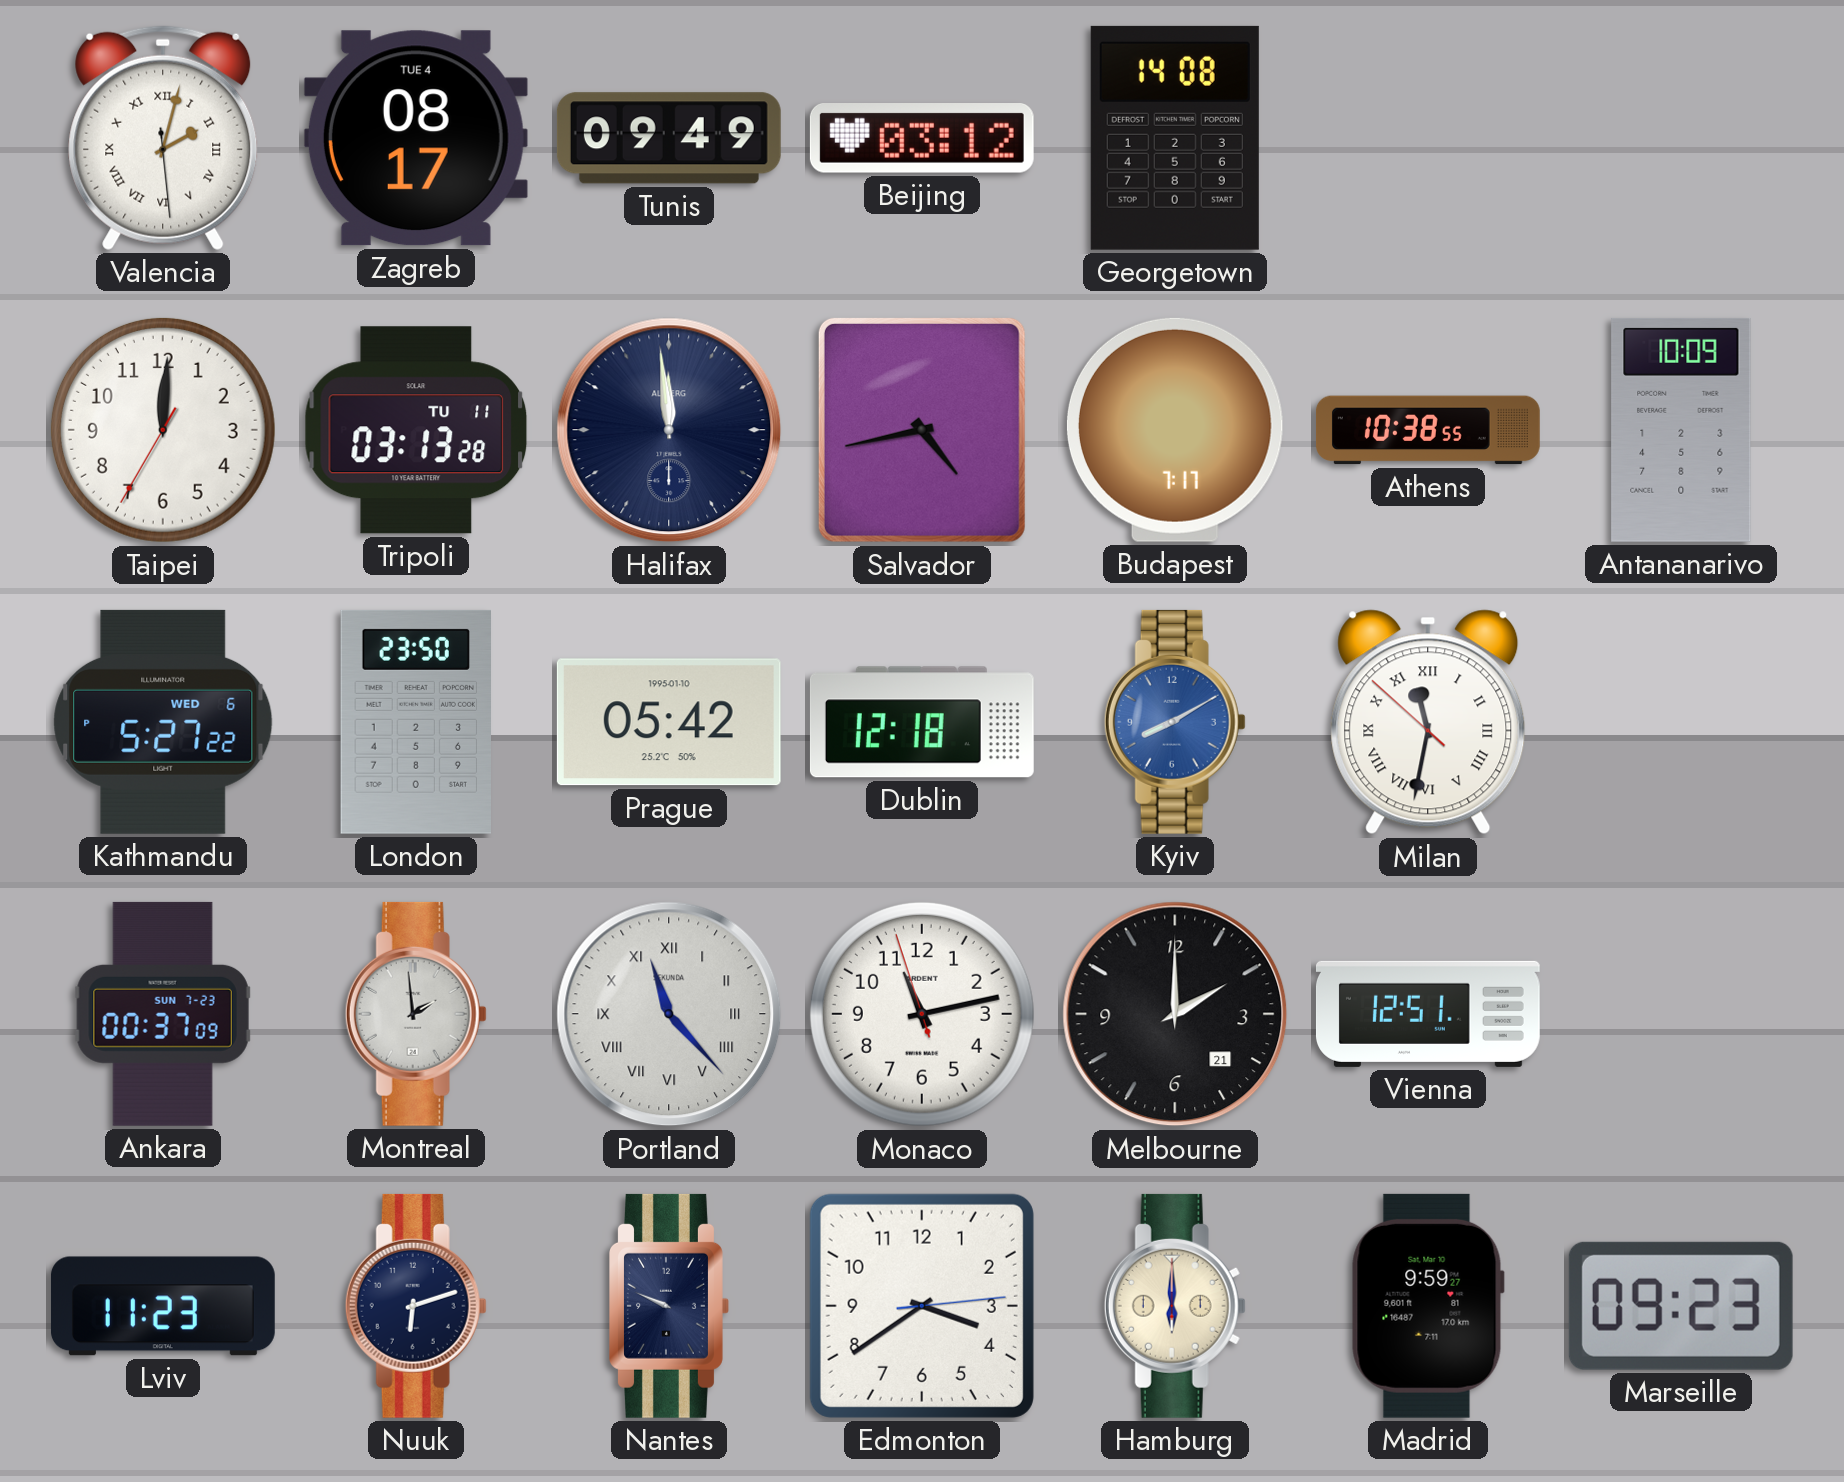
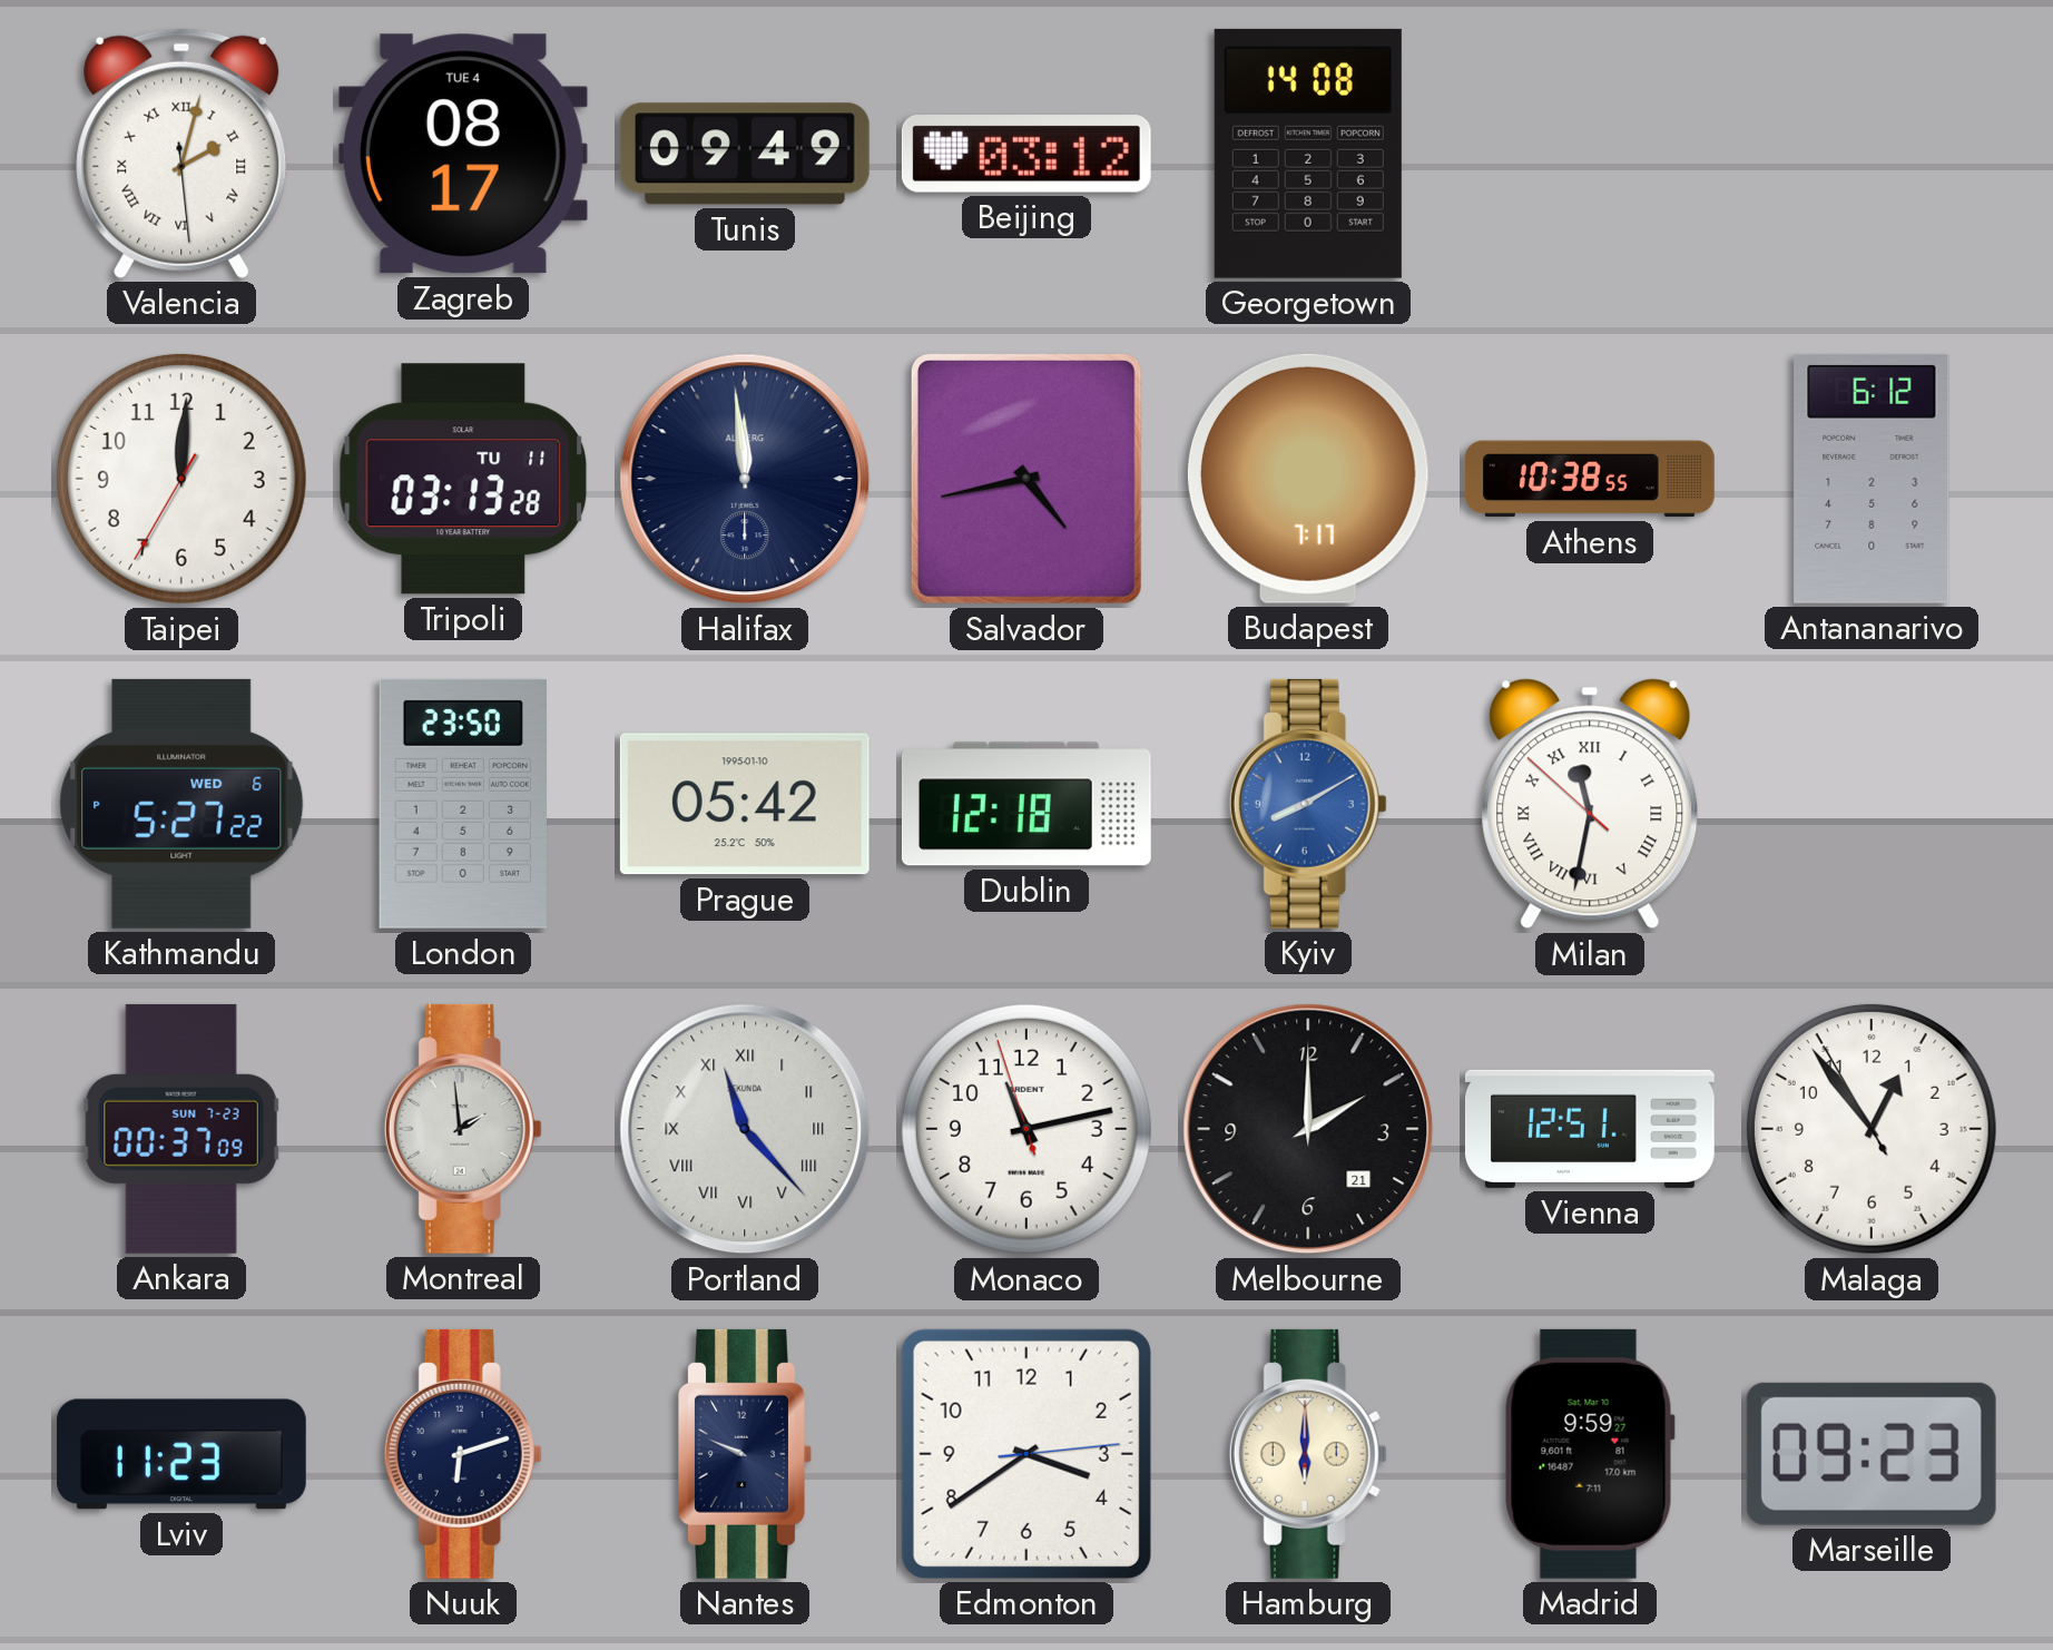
Antananarivo: 10:09 -> 6:12
Malaga: none -> 12:53
